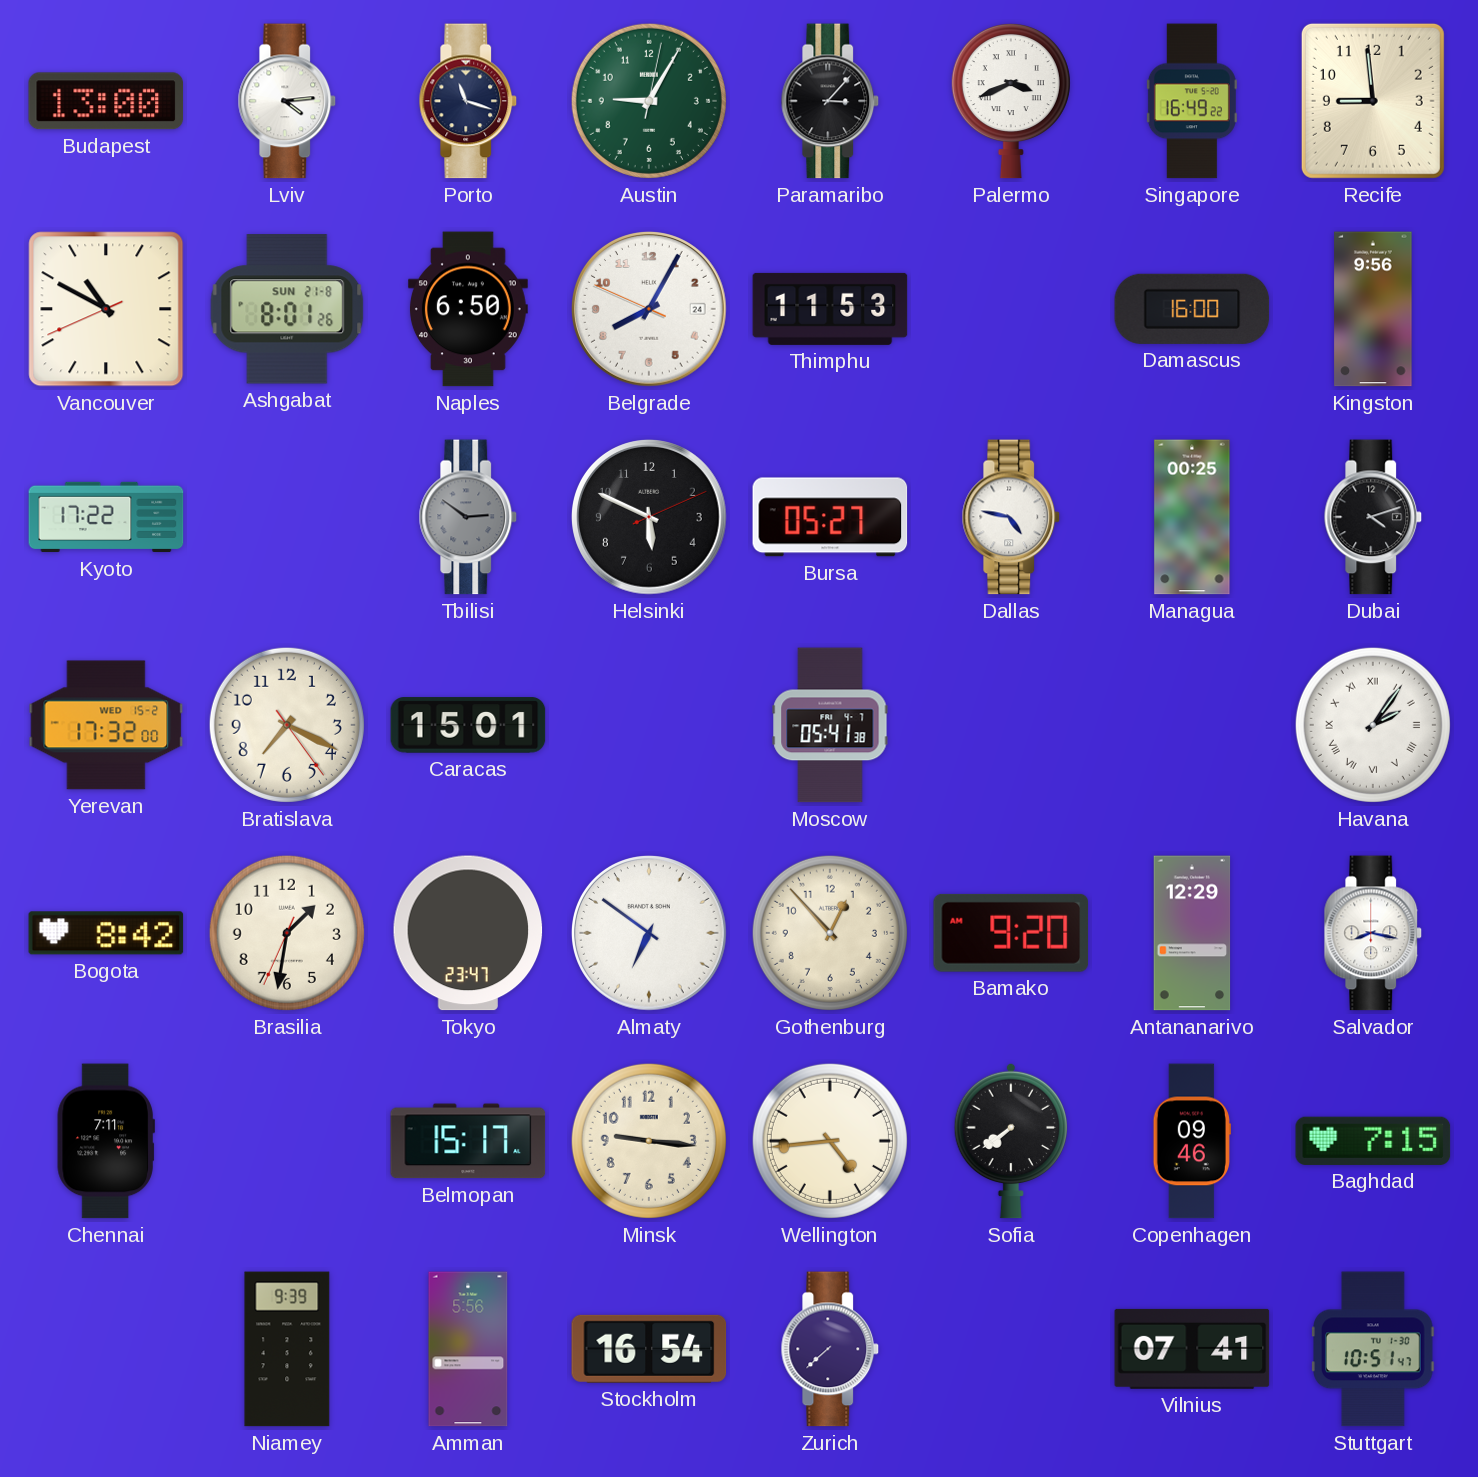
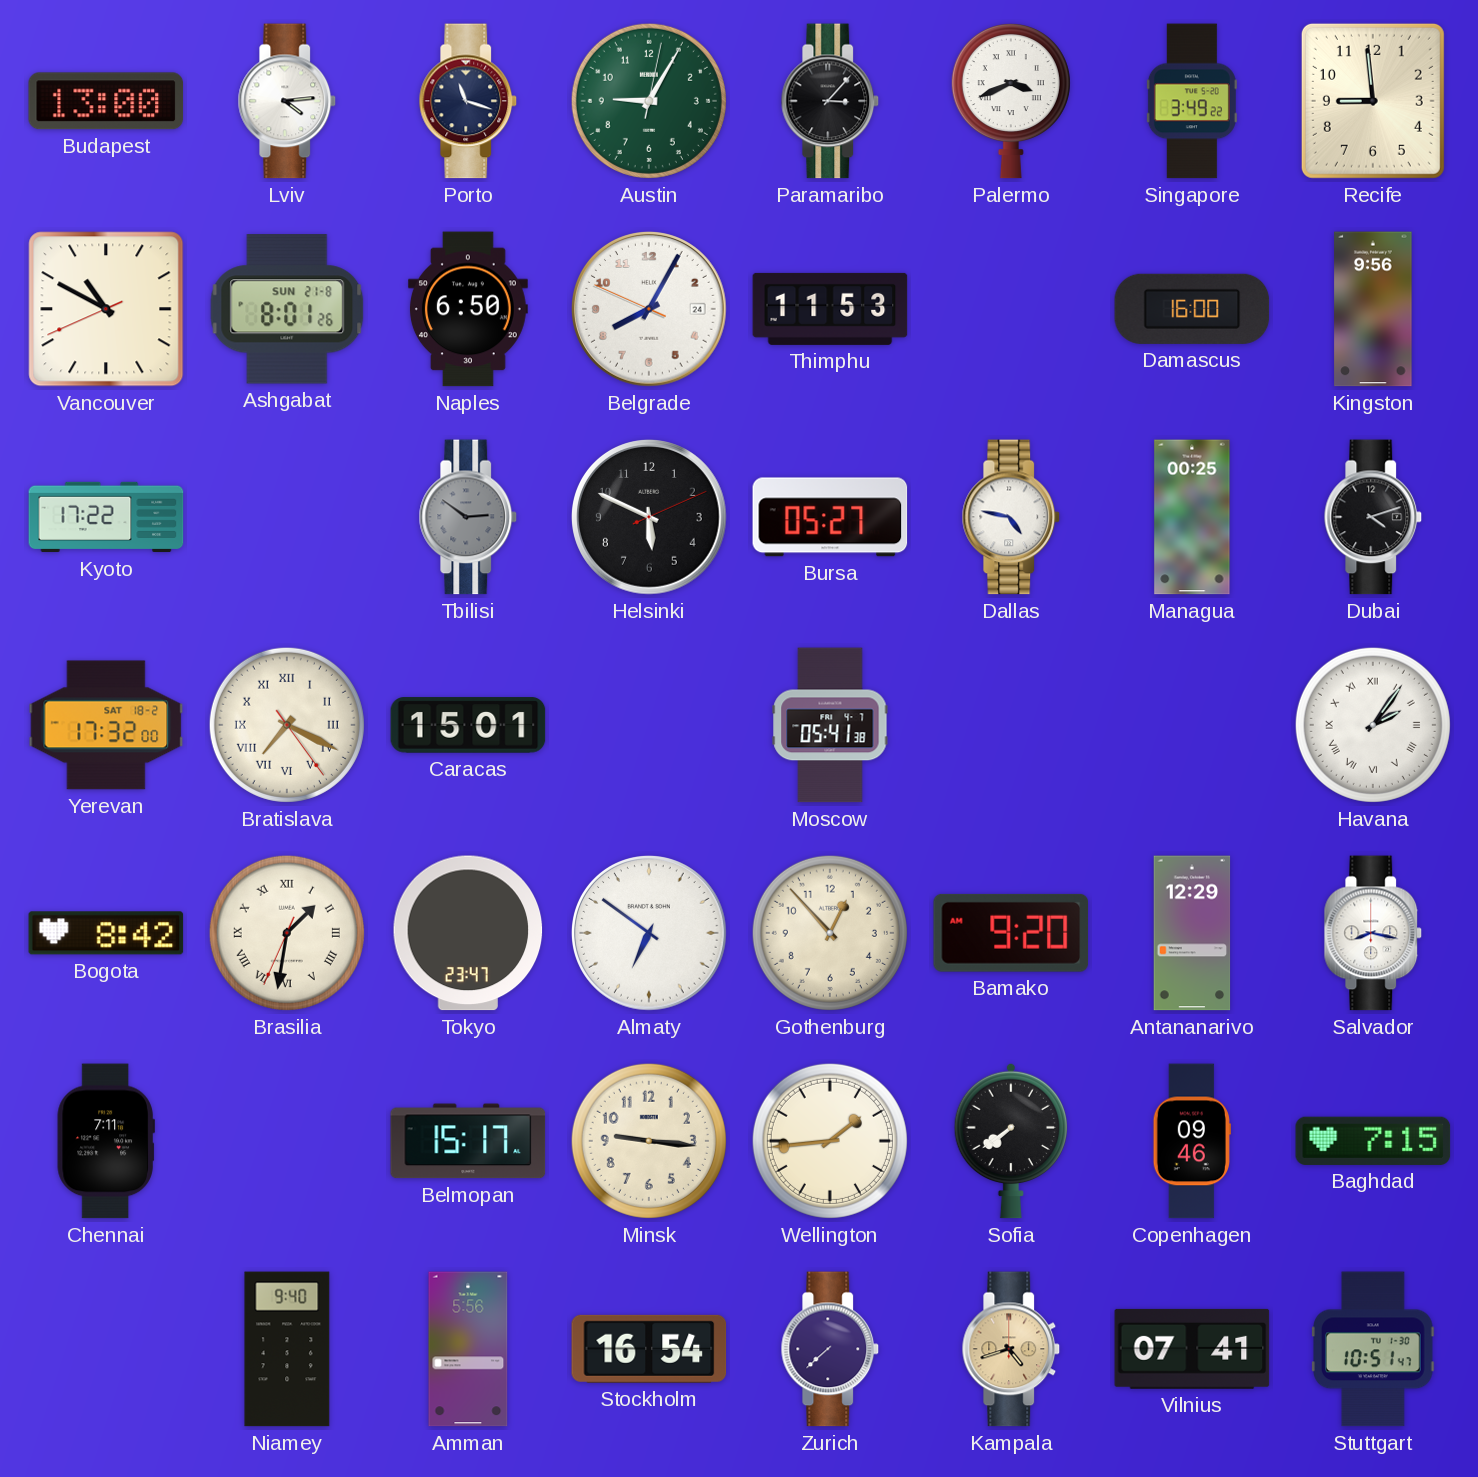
Singapore: 16:49 -> 3:49
Yerevan date: WED 15-2 -> SAT 18-2
Bratislava numerals: Arabic -> Roman
Brasilia numerals: Arabic -> Roman
Wellington: 4:44 -> 1:44
Niamey: 9:39 -> 9:40
Kampala: none -> 4:42
